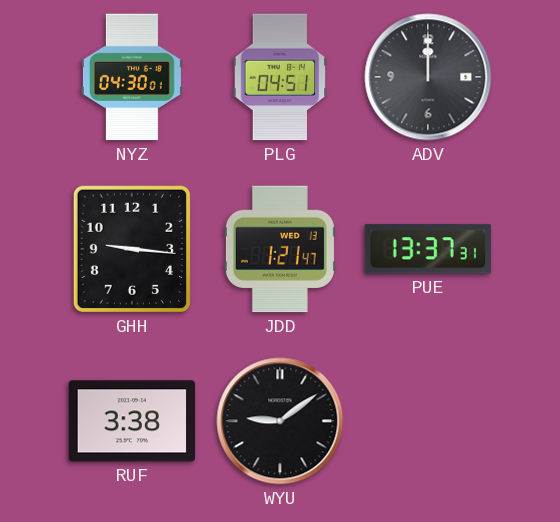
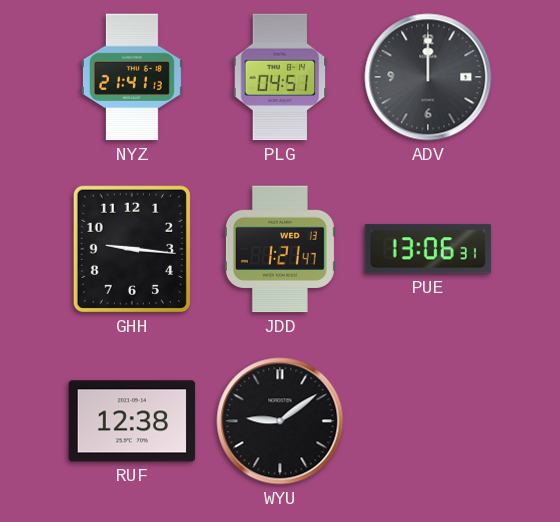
NYZ: 04:30 -> 21:41
PUE: 13:37 -> 13:06
RUF: 3:38 -> 12:38
